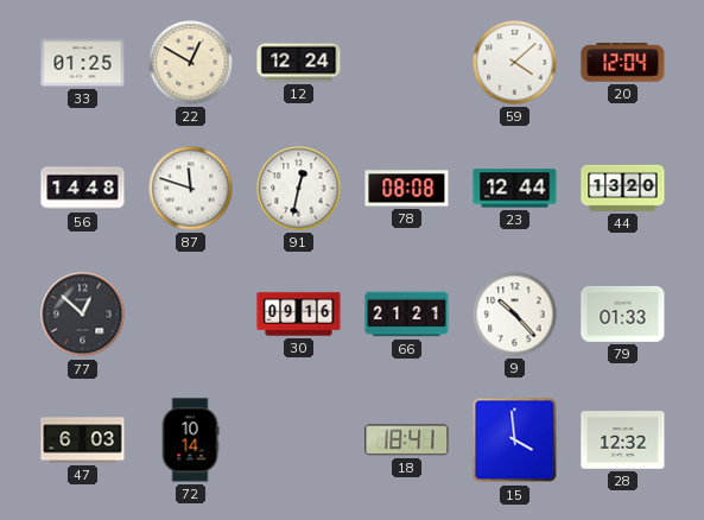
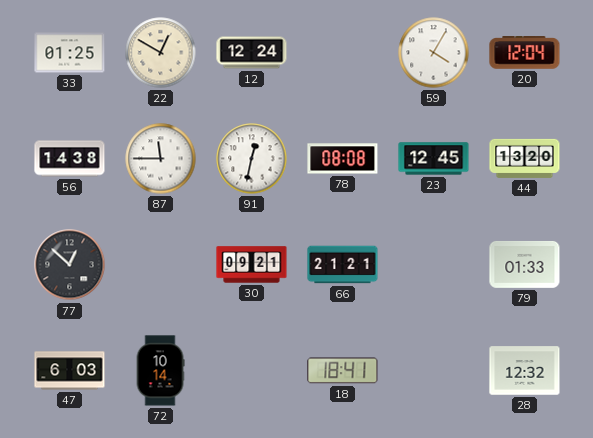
59: 4:08 -> 4:05
56: 14:48 -> 14:38
87: 11:48 -> 11:45
23: 12:44 -> 12:45
30: 09:16 -> 09:21
9: 10:23 -> none
15: 3:59 -> none
